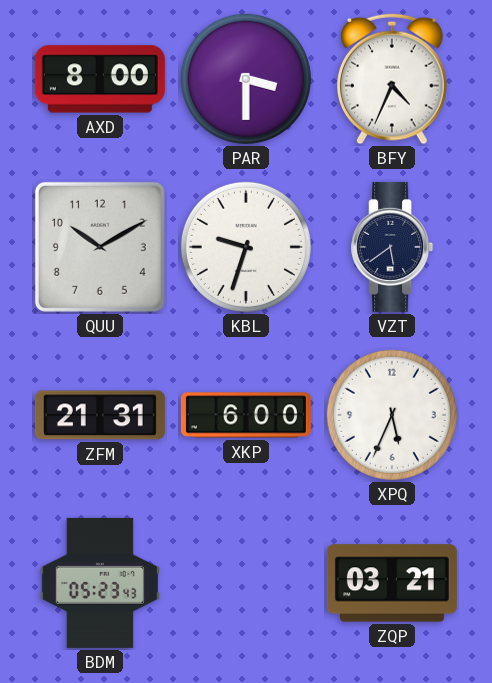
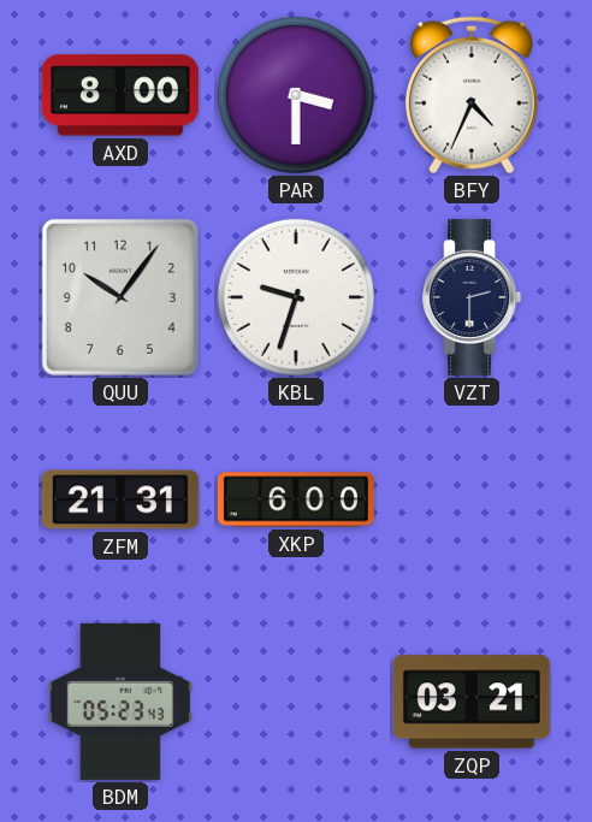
QUU: 10:10 -> 10:06
VZT: 5:39 -> 2:30
XPQ: 5:34 -> none
